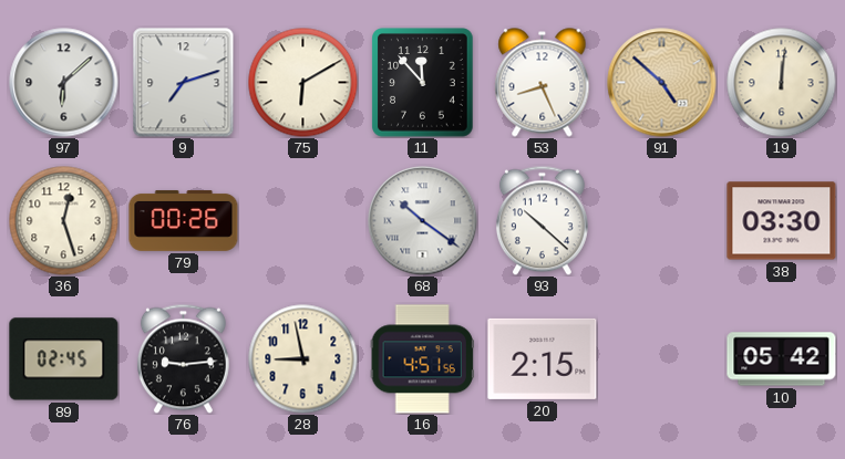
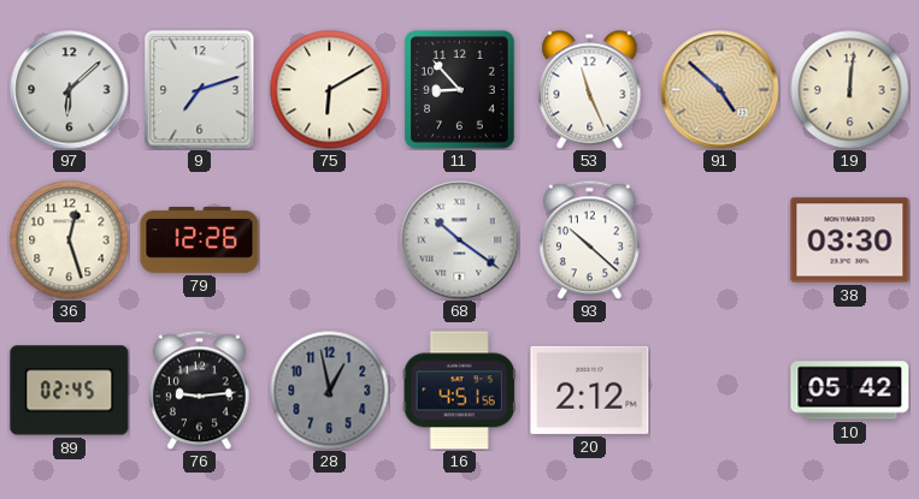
11: 11:53 -> 8:53
53: 8:26 -> 11:26
79: 00:26 -> 12:26
28: 8:58 -> 12:58
28 dial: cream -> grey
20: 2:15 -> 2:12
